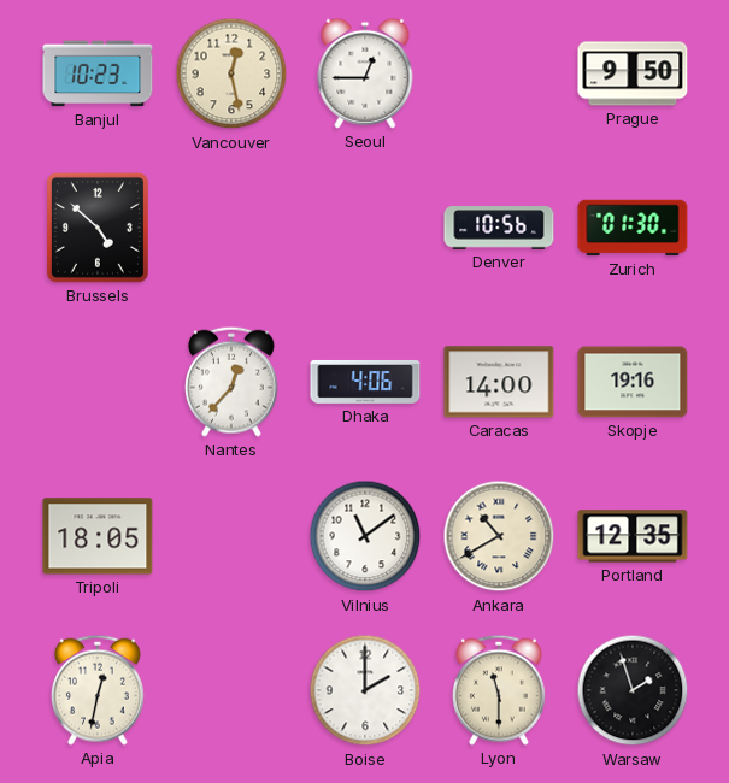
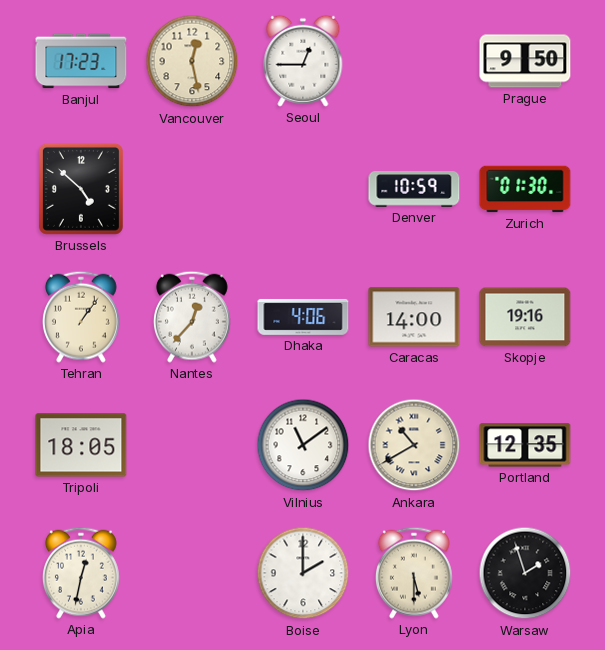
Banjul: 10:23 -> 17:23
Denver: 10:56 -> 10:59
Tehran: none -> 1:06
Lyon: 11:30 -> 5:30
